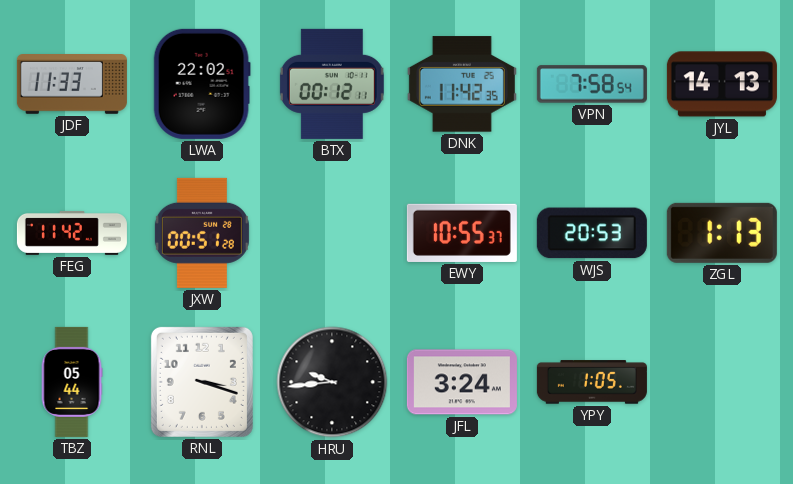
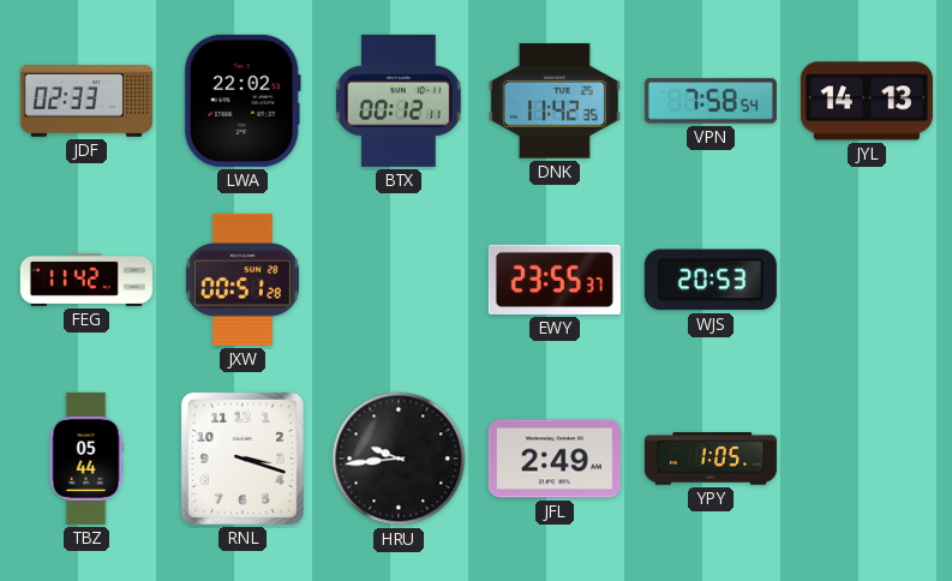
JDF: 11:33 -> 02:33
EWY: 10:55 -> 23:55
ZGL: 1:13 -> none
JFL: 3:24 -> 2:49
